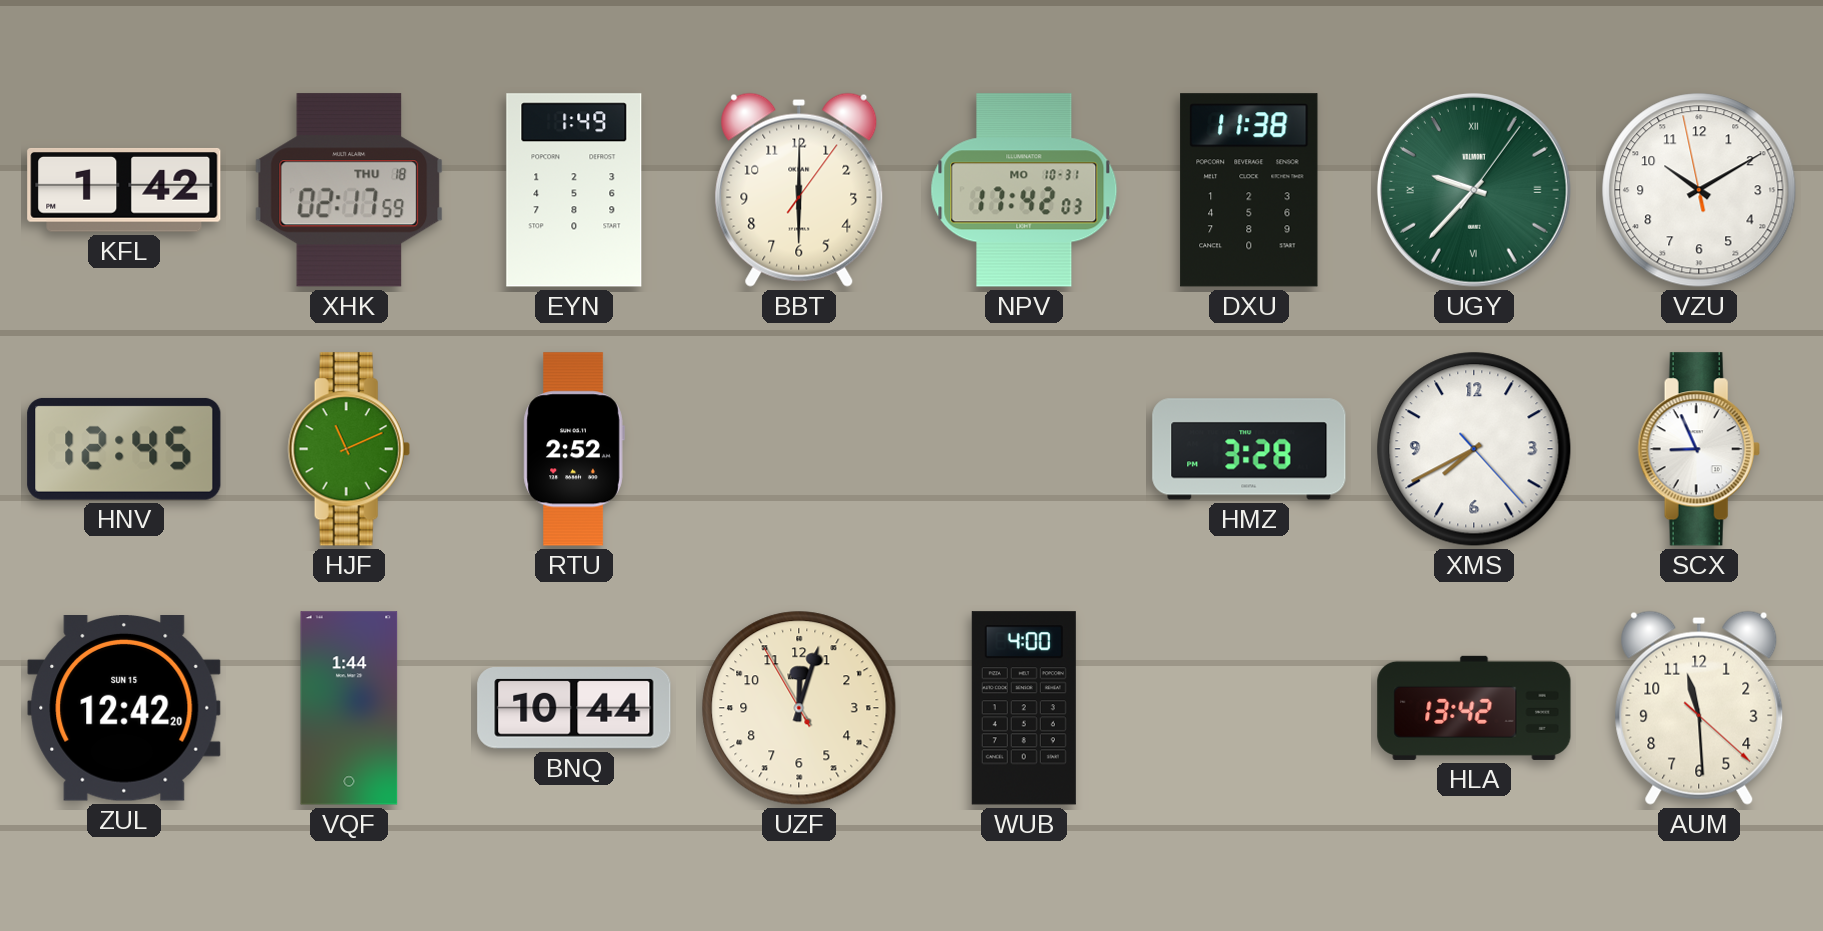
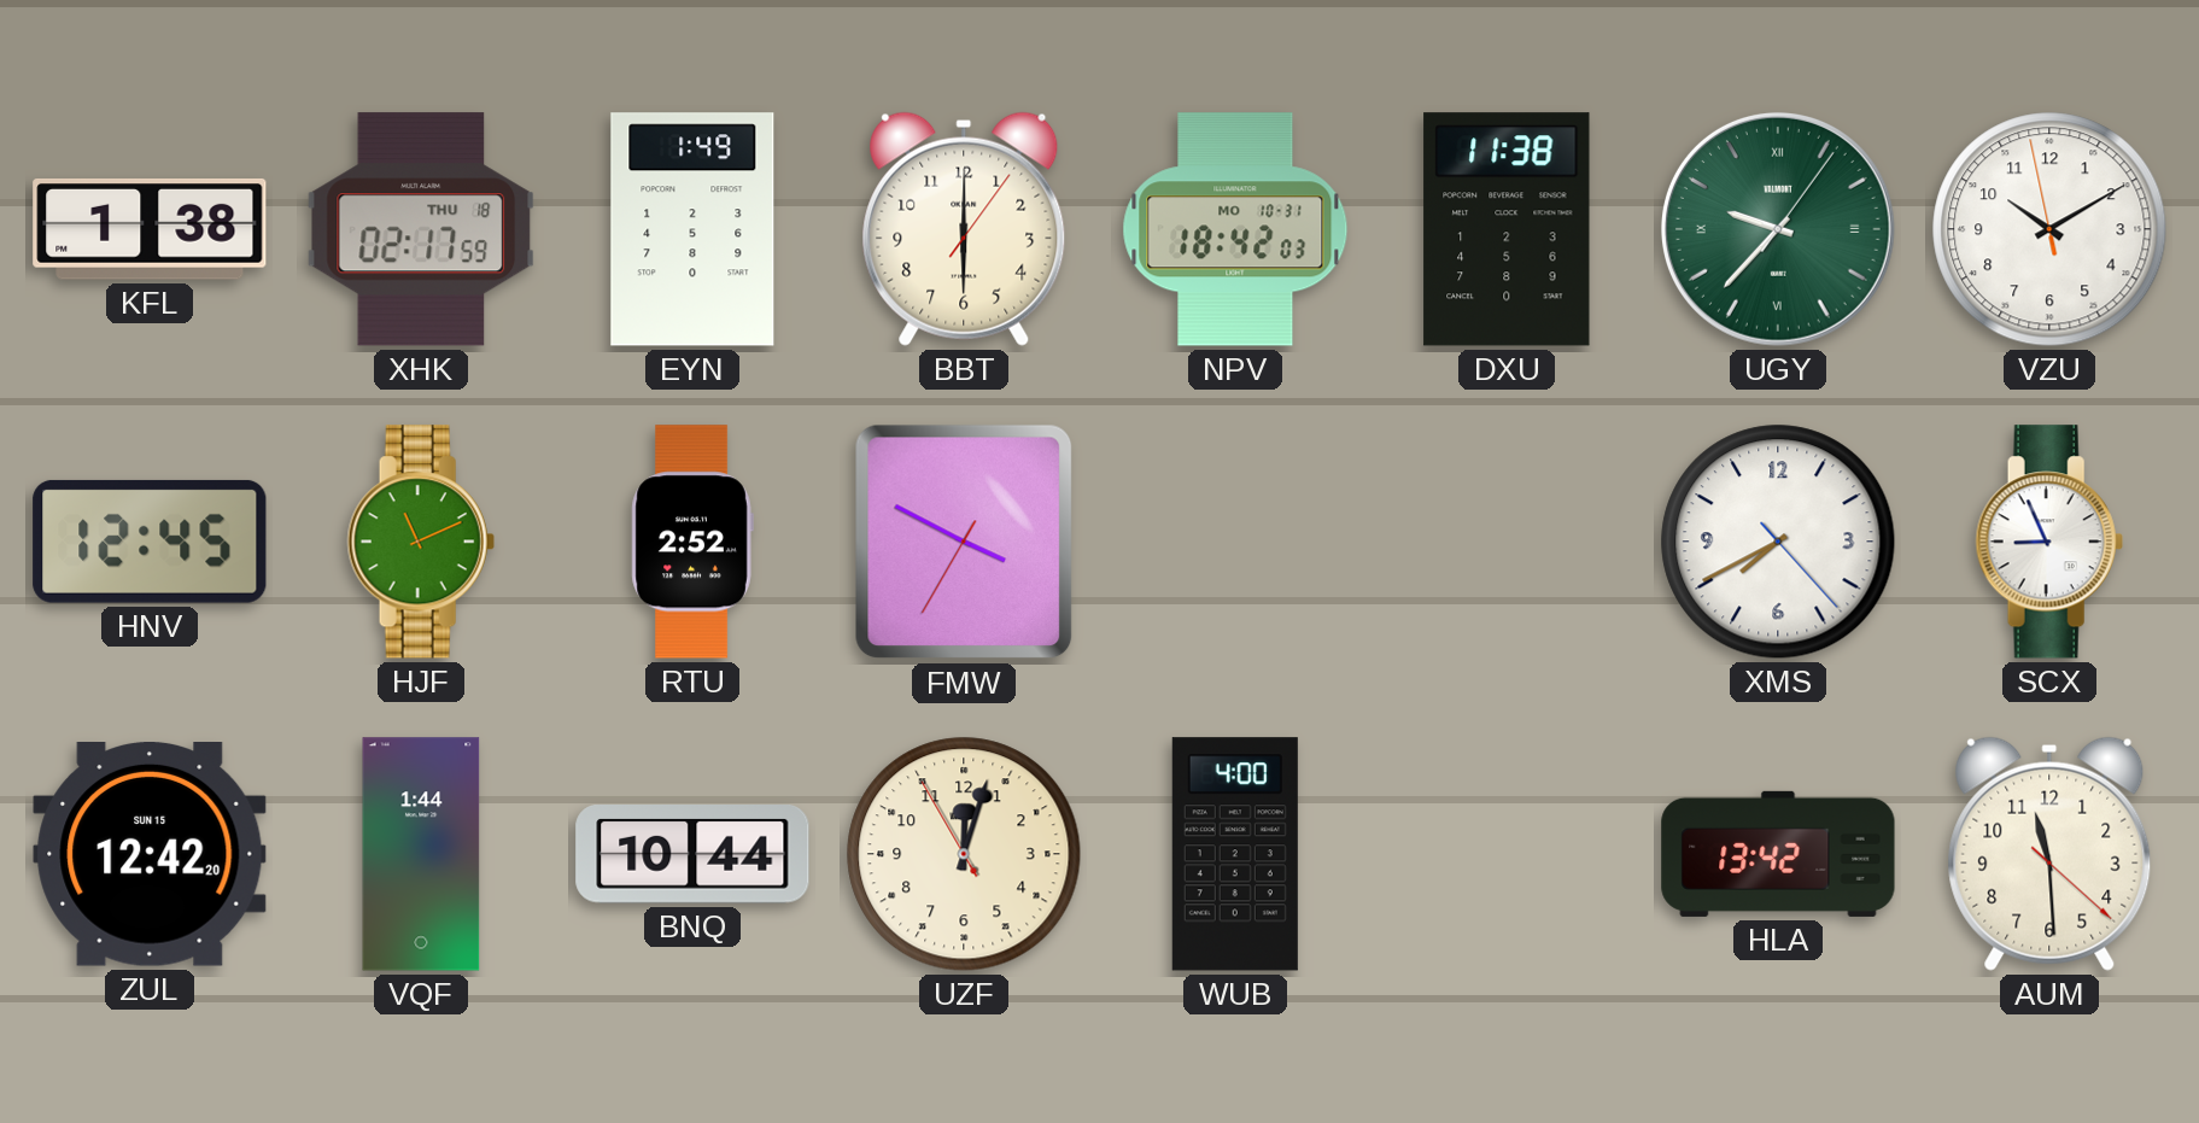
KFL: 1:42 -> 1:38
NPV: 17:42 -> 18:42
FMW: none -> 3:49
HMZ: 3:28 -> none
